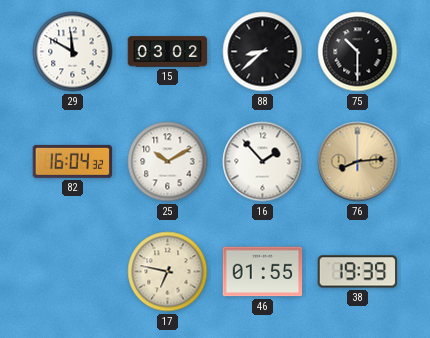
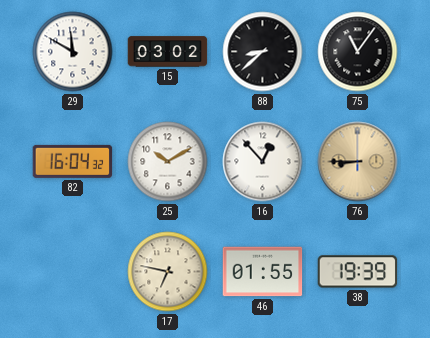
75: 10:30 -> 11:06
16: 1:53 -> 12:53
76: 8:14 -> 8:45
